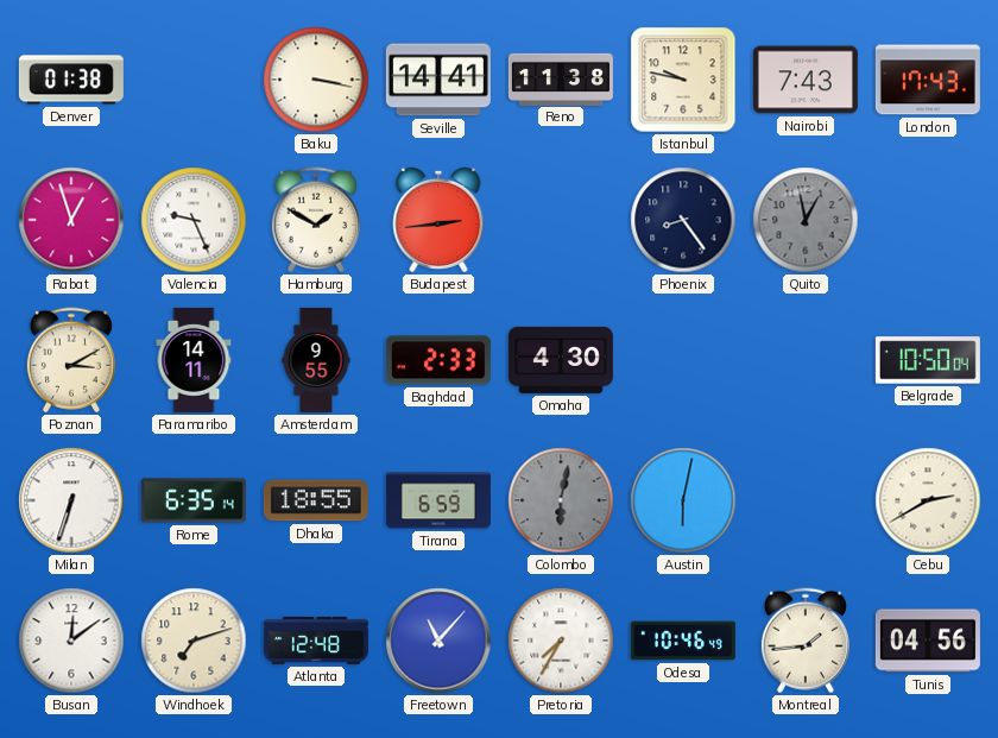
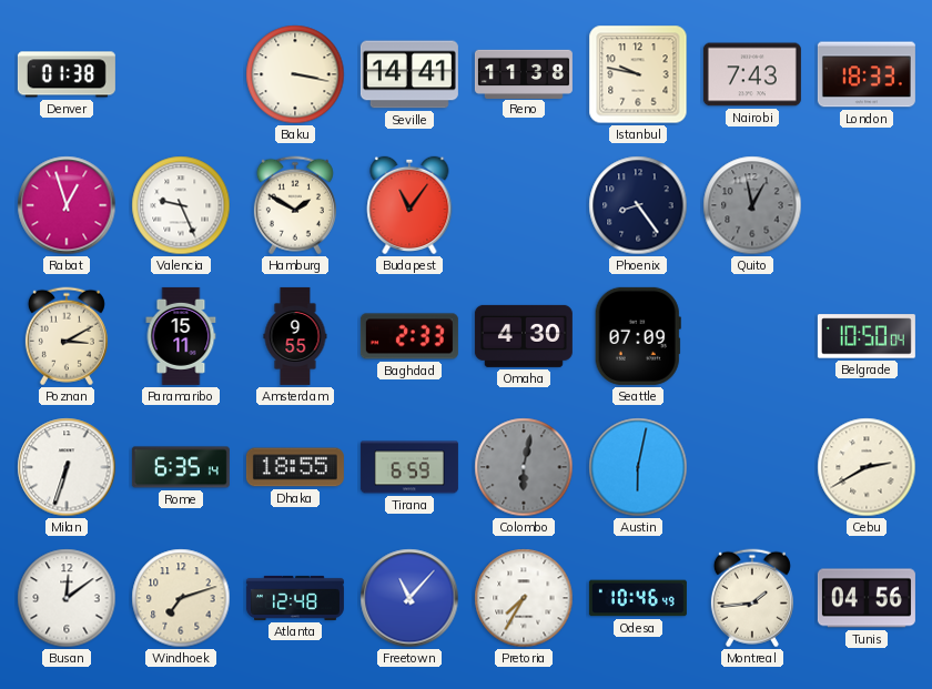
London: 17:43 -> 18:33
Budapest: 2:44 -> 11:06
Paramaribo: 14:11 -> 15:11
Seattle: none -> 07:09
